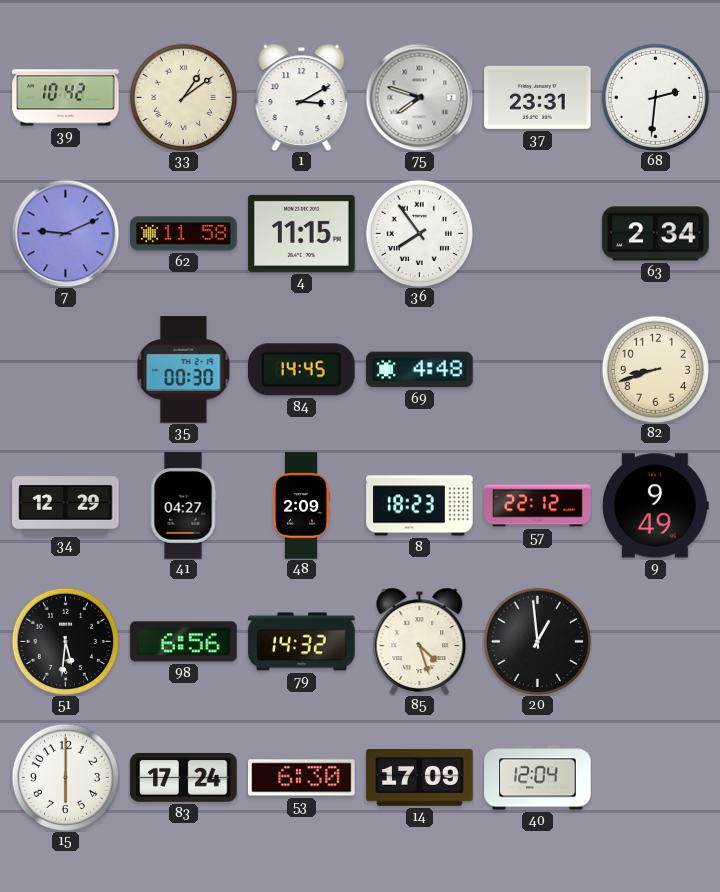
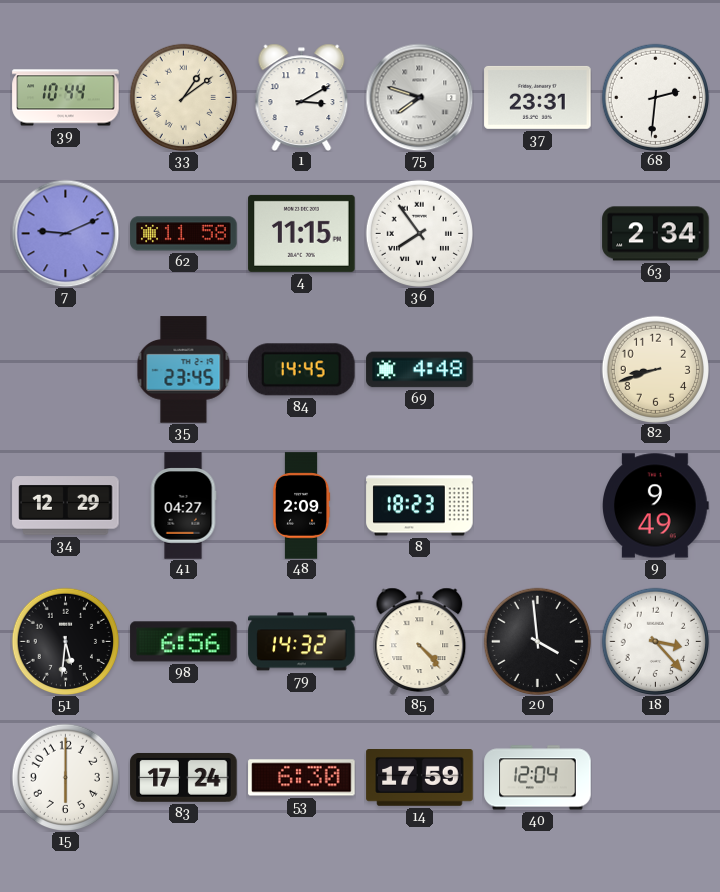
39: 10:42 -> 10:44
35: 00:30 -> 23:45
57: 22:12 -> none
85: 4:27 -> 4:23
20: 12:59 -> 3:59
18: none -> 3:23
14: 17:09 -> 17:59
